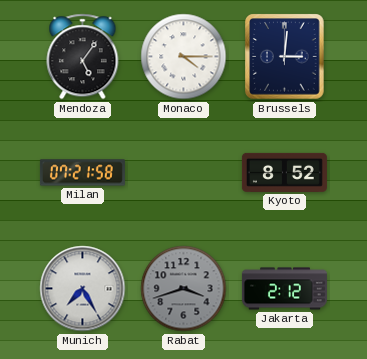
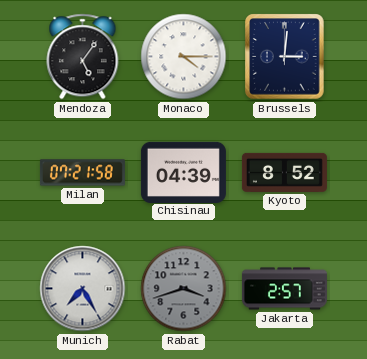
Chisinau: none -> 04:39
Jakarta: 2:12 -> 2:57
